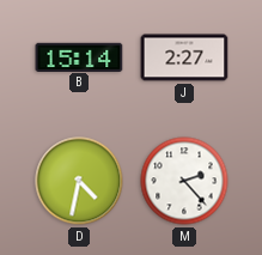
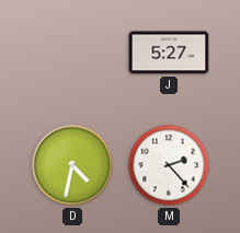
B: 15:14 -> none
J: 2:27 -> 5:27
